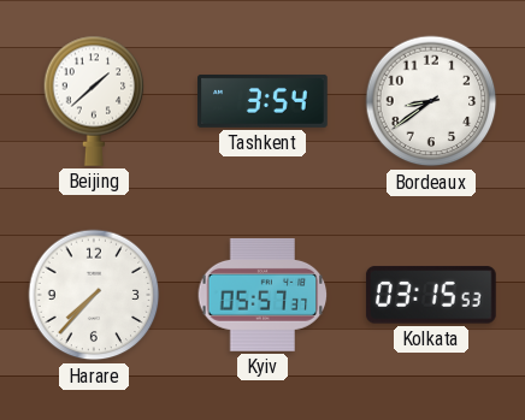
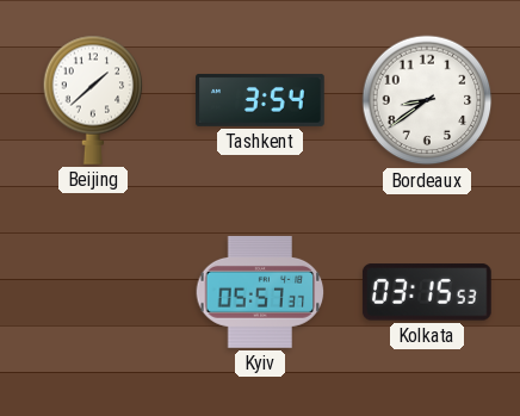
Harare: 7:37 -> none
